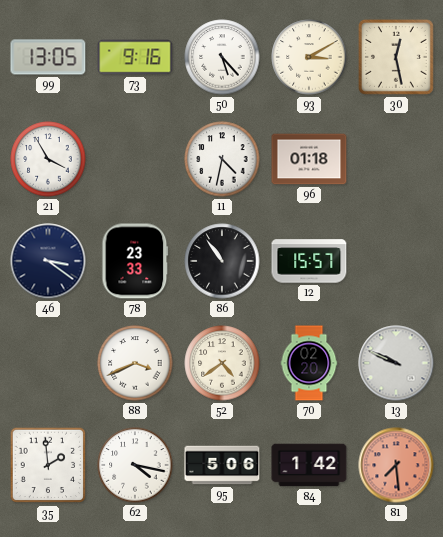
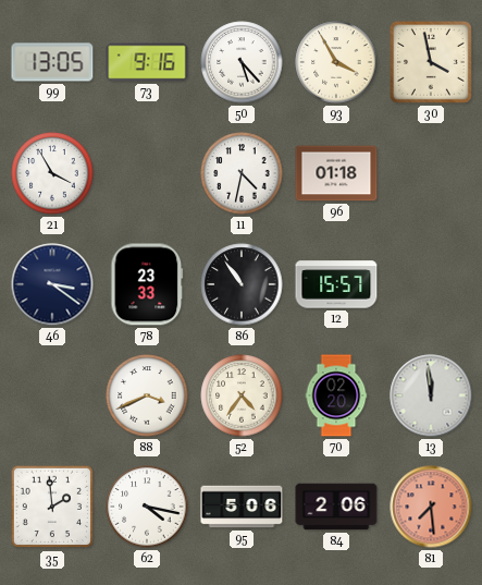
93: 3:10 -> 3:55
30: 12:28 -> 3:58
52: 4:39 -> 4:36
13: 9:49 -> 11:59
84: 1:42 -> 2:06
